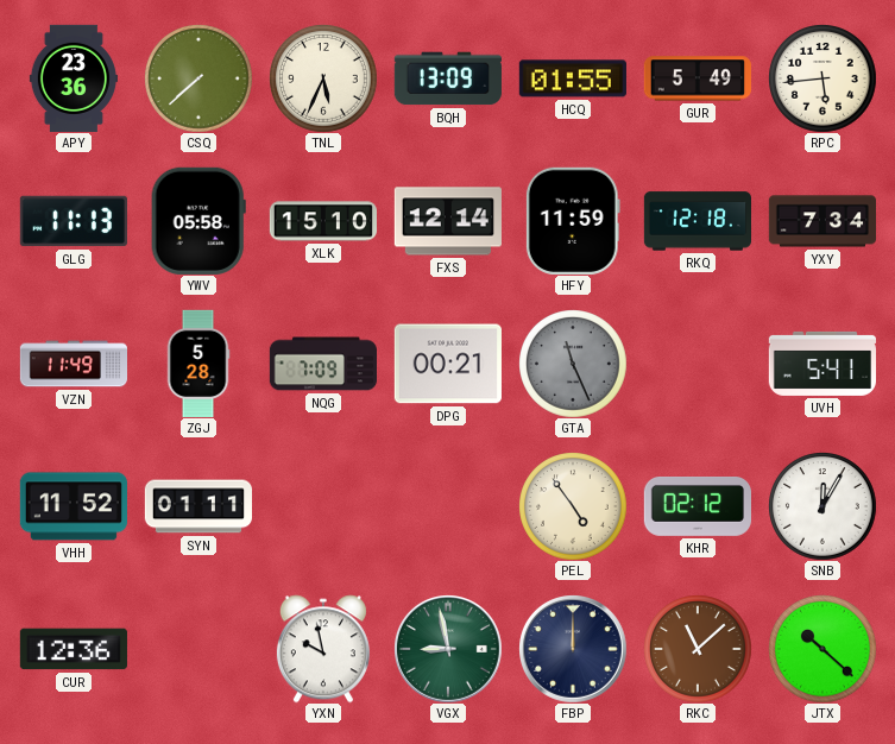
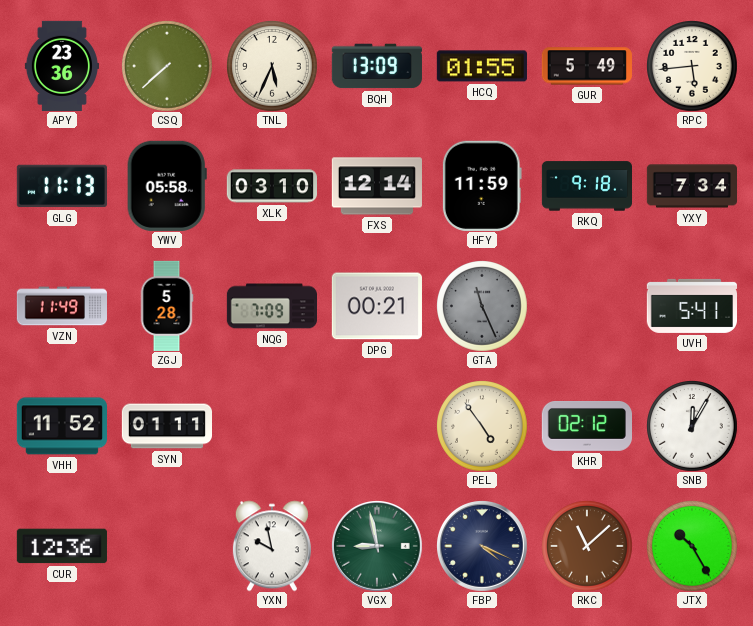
XLK: 15:10 -> 03:10
RKQ: 12:18 -> 9:18
FBP: 12:00 -> 4:19
JTX: 10:22 -> 10:25
